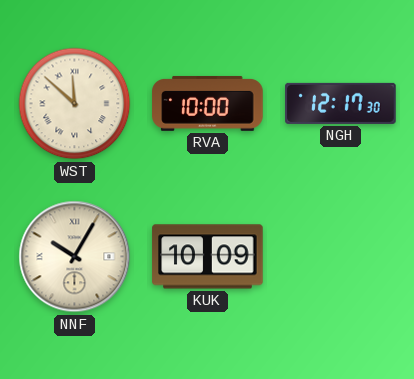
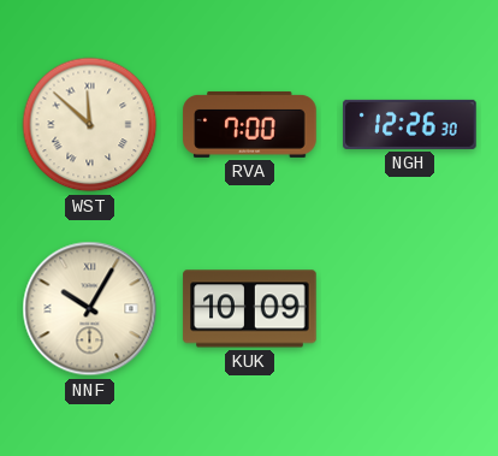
RVA: 10:00 -> 7:00
NGH: 12:17 -> 12:26
